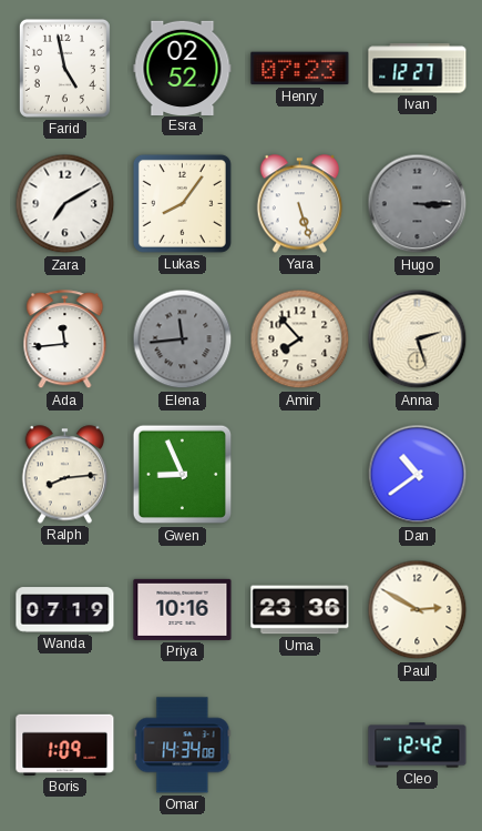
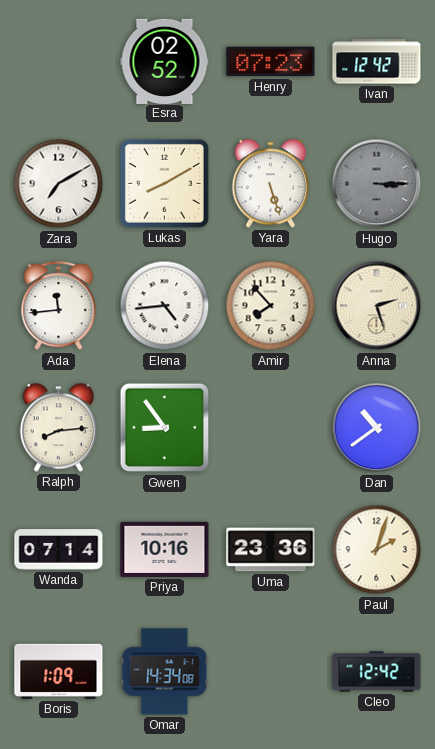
Farid: 4:58 -> none
Ivan: 12:27 -> 12:42
Lukas: 8:06 -> 8:10
Elena: 11:44 -> 4:44
Elena dial: grey -> white
Gwen: 8:56 -> 8:54
Wanda: 07:19 -> 07:14
Paul: 2:50 -> 2:03
